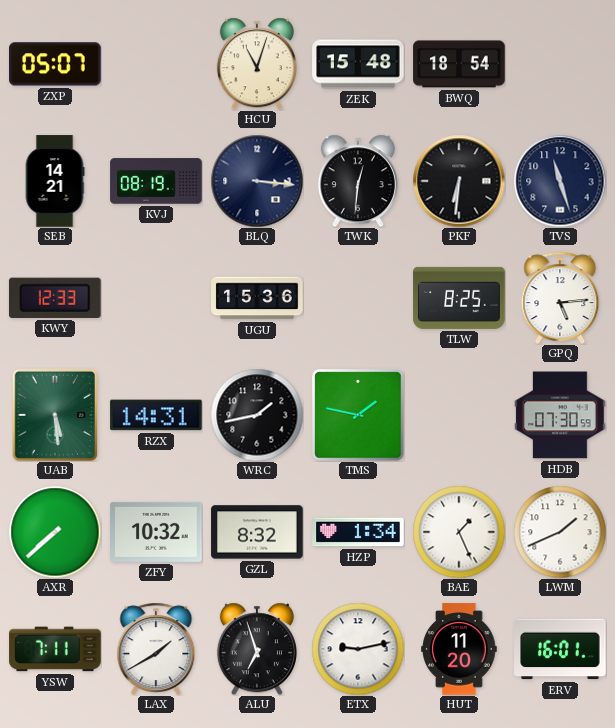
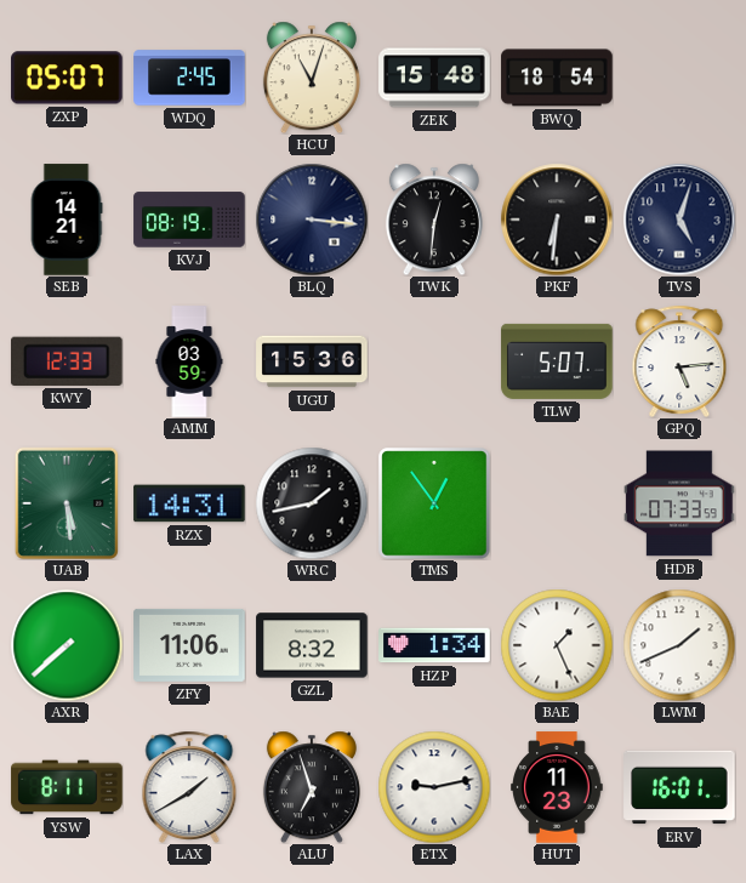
WDQ: none -> 2:45
TVS: 11:27 -> 5:03
AMM: none -> 03:59
TLW: 8:25 -> 5:07
TMS: 1:47 -> 12:54
HDB: 07:30 -> 07:33
ZFY: 10:32 -> 11:06
YSW: 7:11 -> 8:11
HUT: 11:20 -> 11:23
